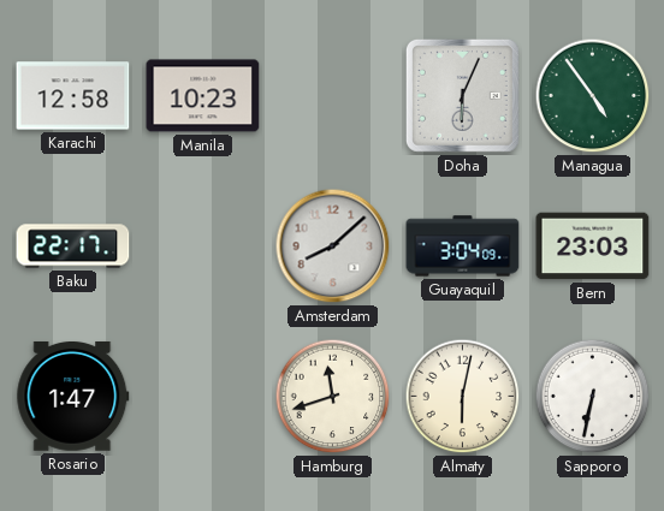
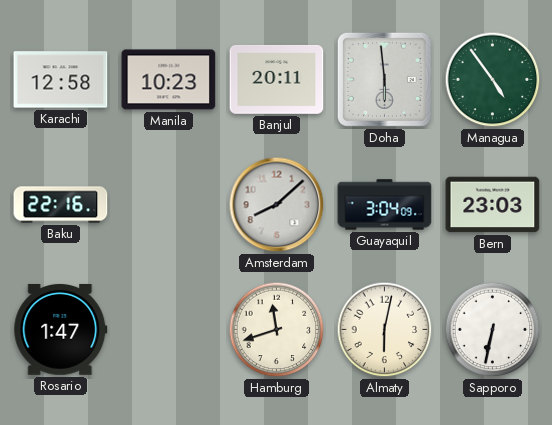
Banjul: none -> 20:11
Doha: 6:04 -> 5:59
Baku: 22:17 -> 22:16
